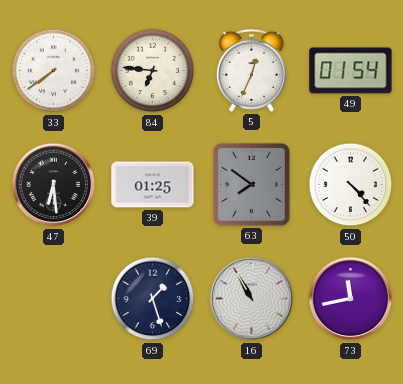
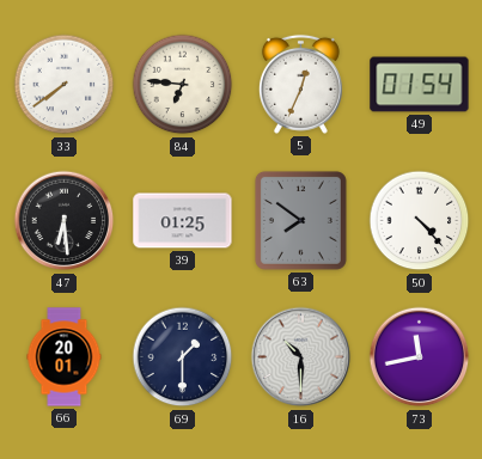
66: none -> 20:01
69: 1:27 -> 1:30
16: 10:55 -> 10:30
